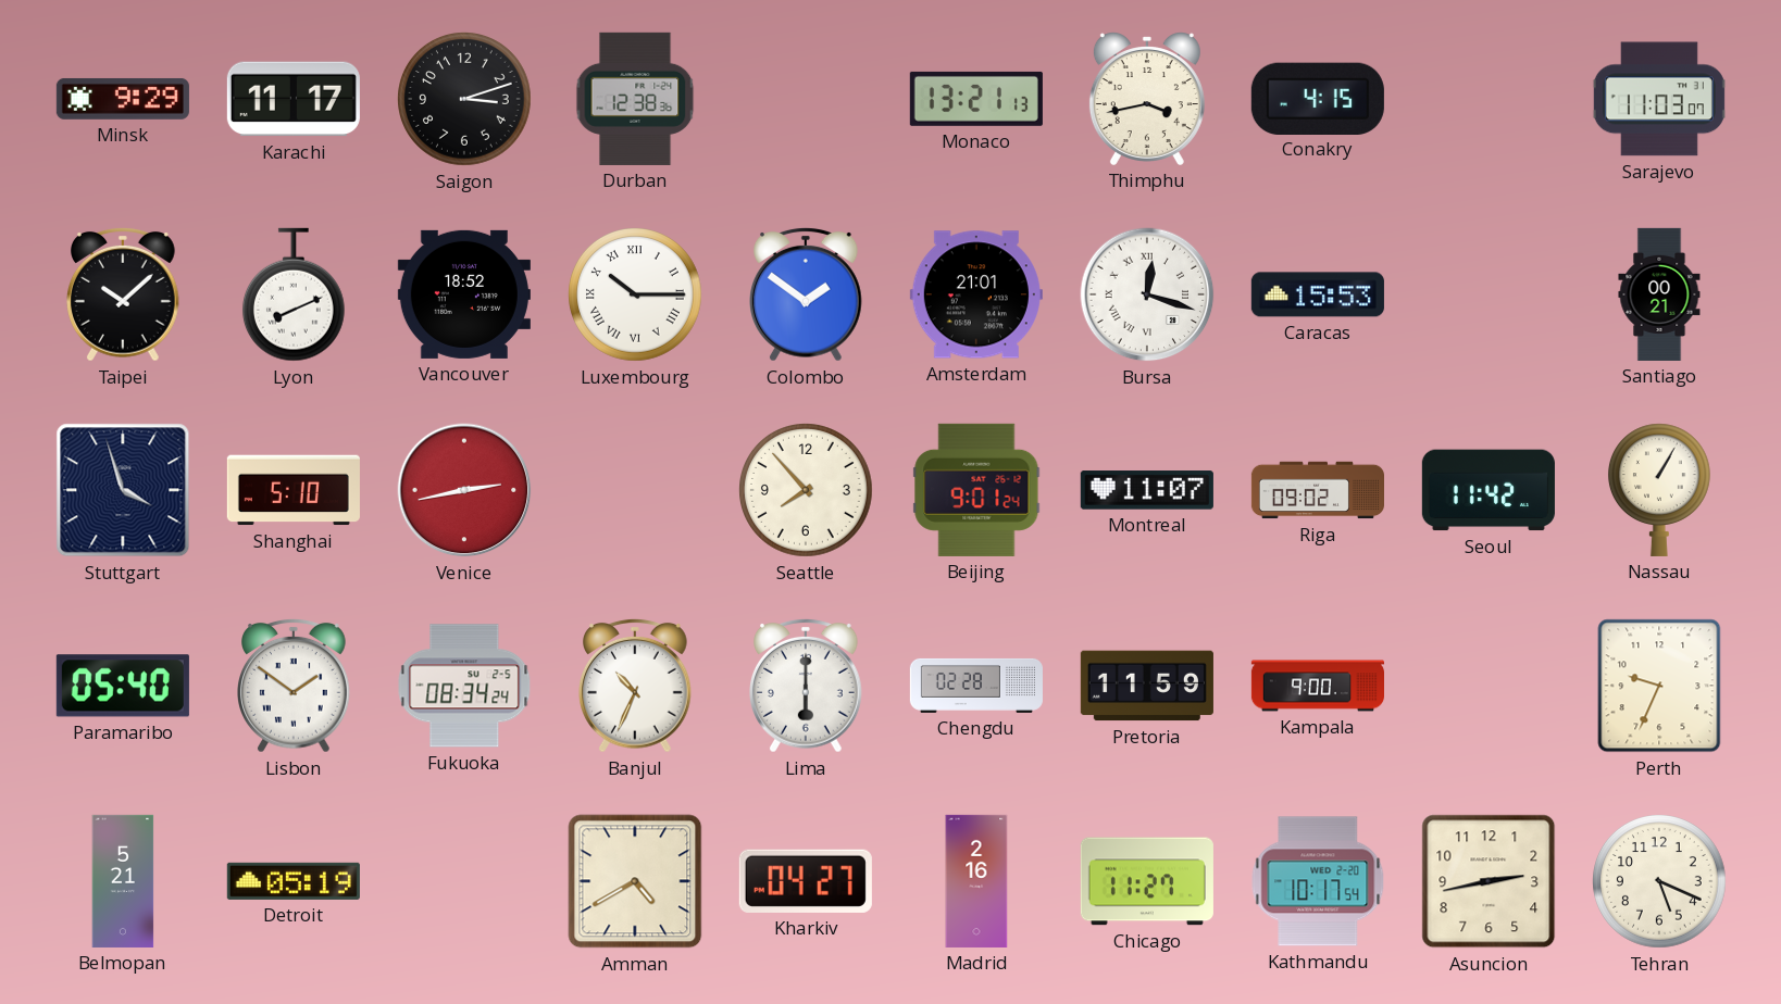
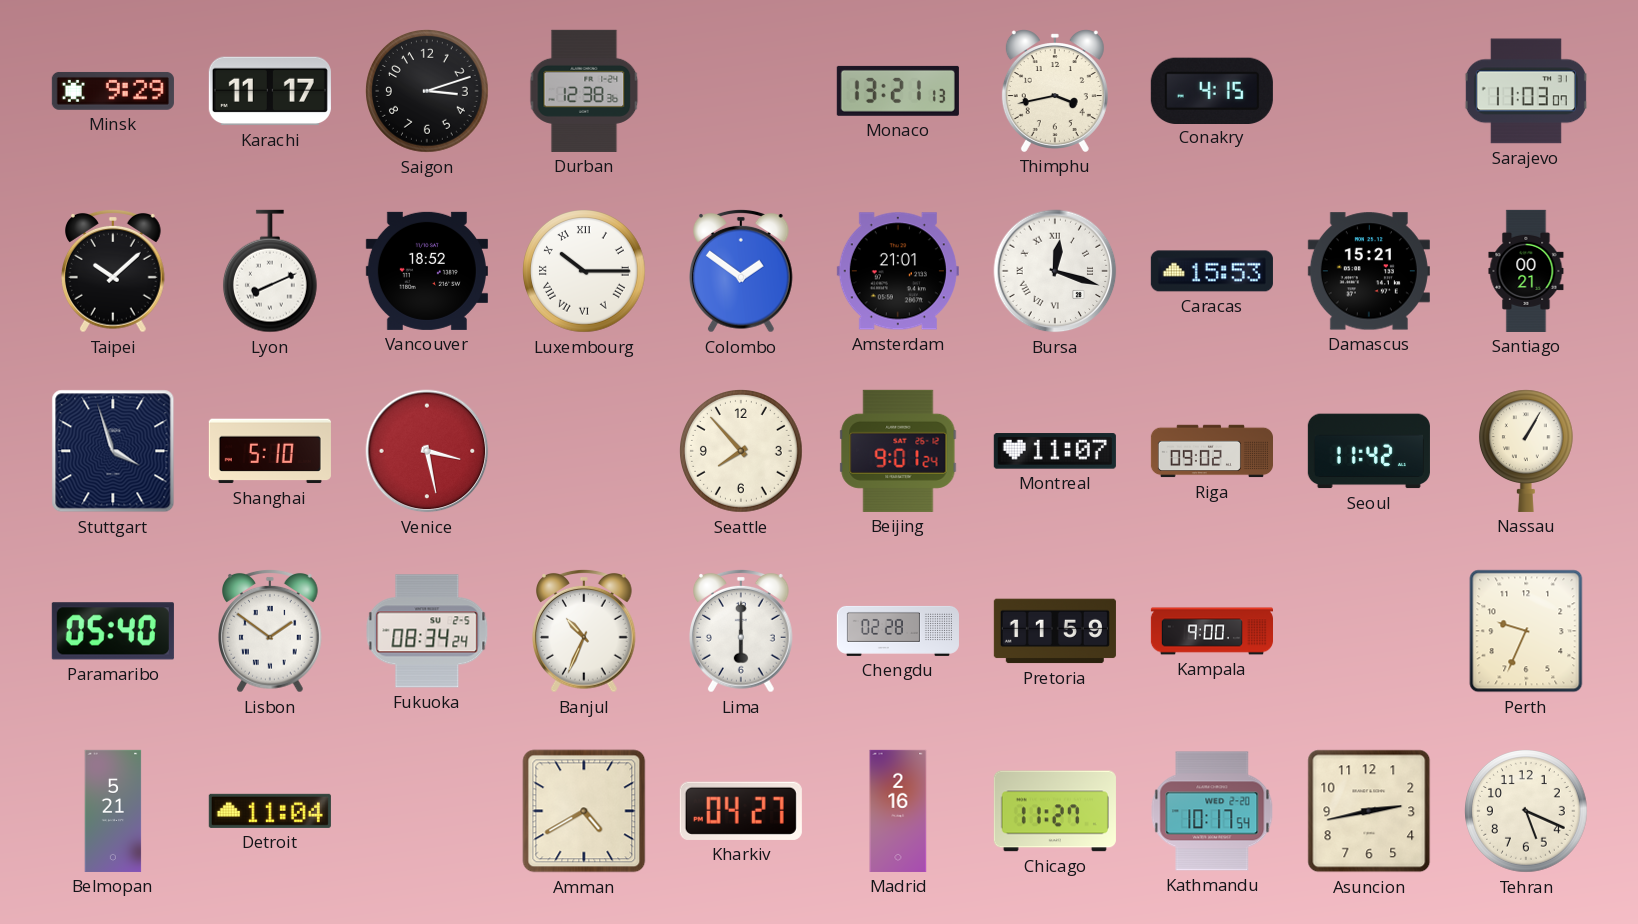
Damascus: none -> 15:21
Venice: 2:43 -> 3:28
Detroit: 05:19 -> 11:04
